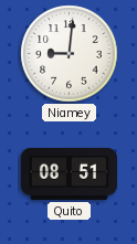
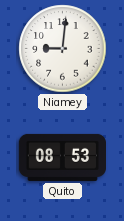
Quito: 08:51 -> 08:53
